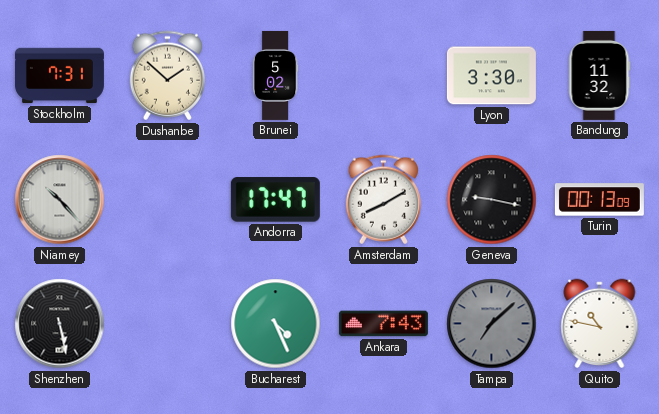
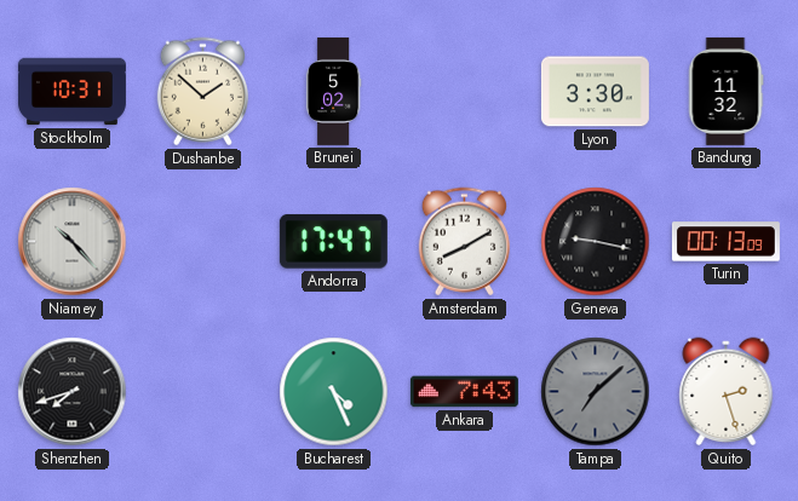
Stockholm: 7:31 -> 10:31
Shenzhen: 5:28 -> 7:42
Quito: 10:47 -> 2:27
